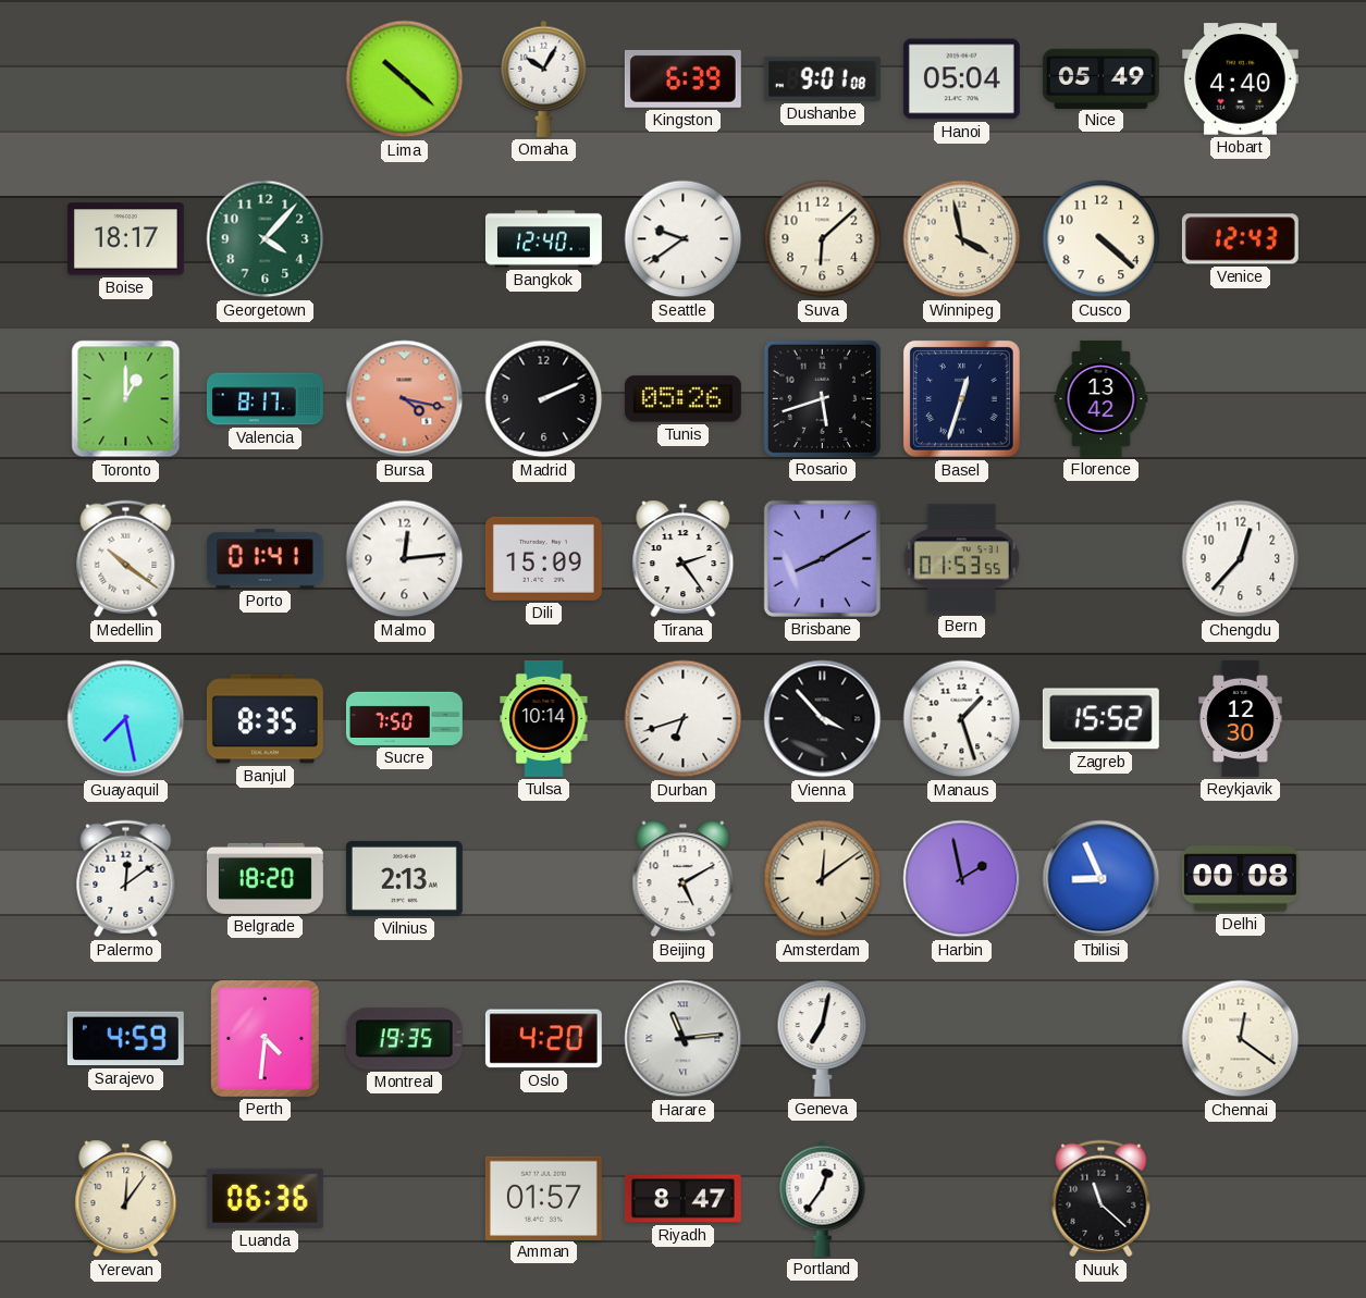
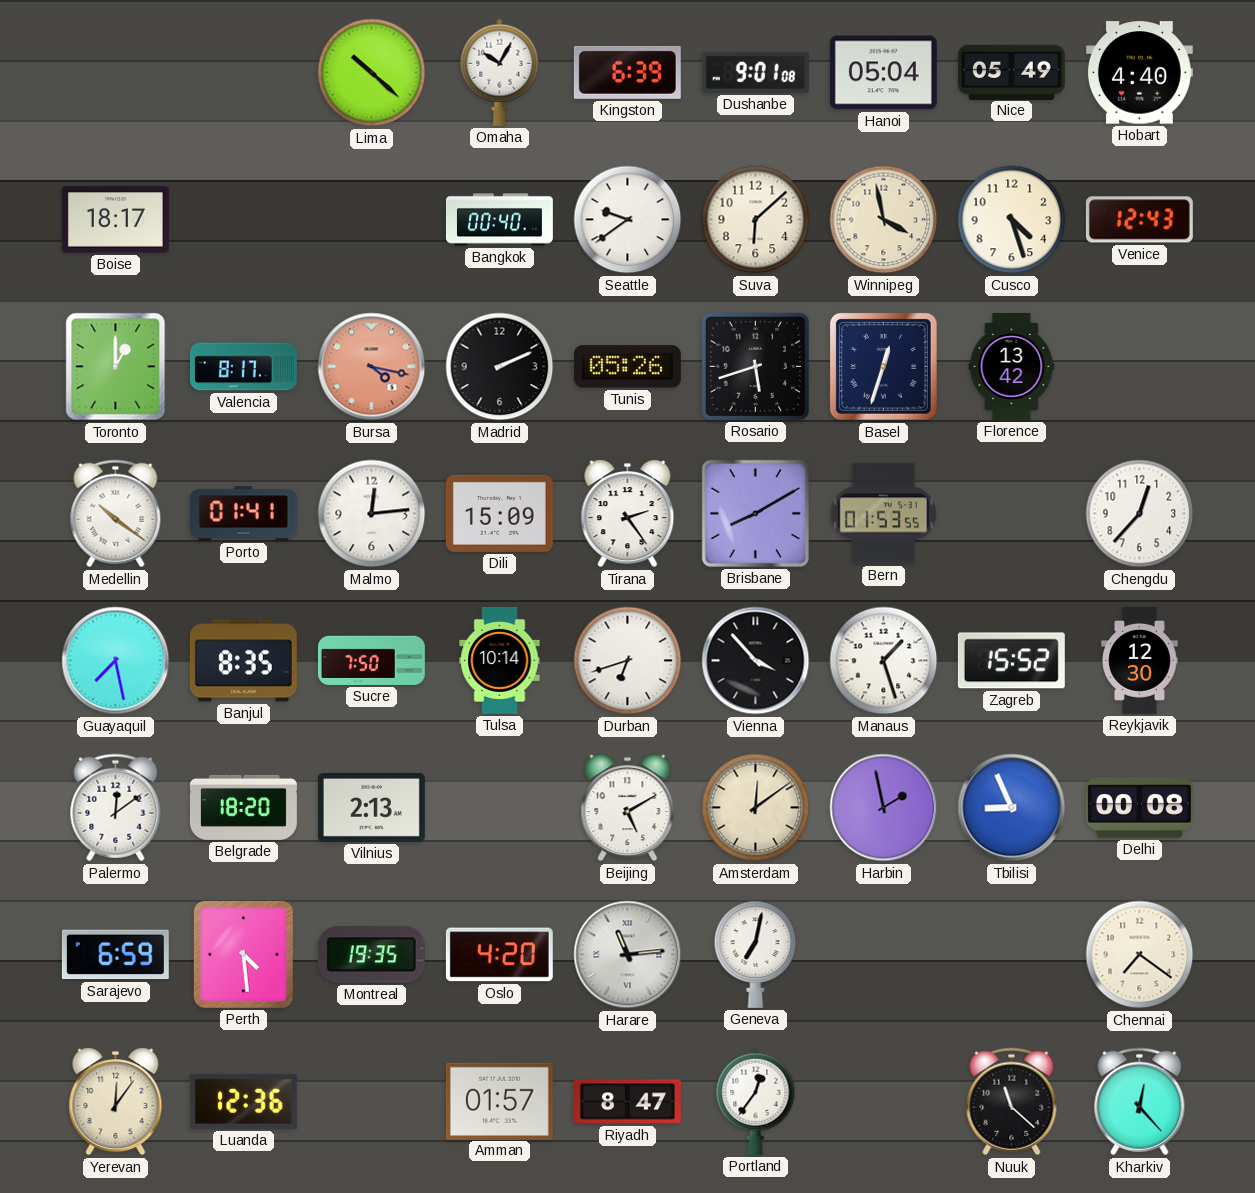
Georgetown: 4:07 -> none
Bangkok: 12:40 -> 00:40
Cusco: 4:22 -> 4:27
Sarajevo: 4:59 -> 6:59
Perth: 4:31 -> 4:29
Chennai: 12:21 -> 7:21
Luanda: 06:36 -> 12:36
Kharkiv: none -> 12:23
